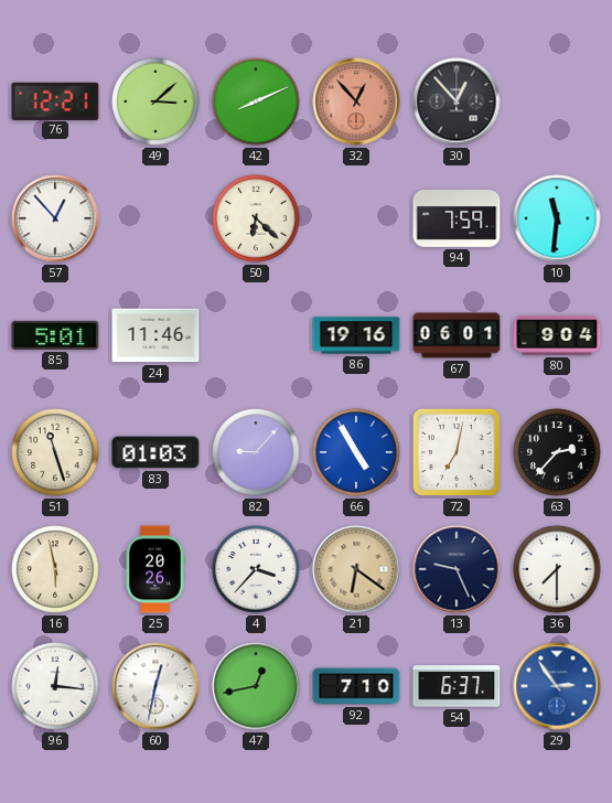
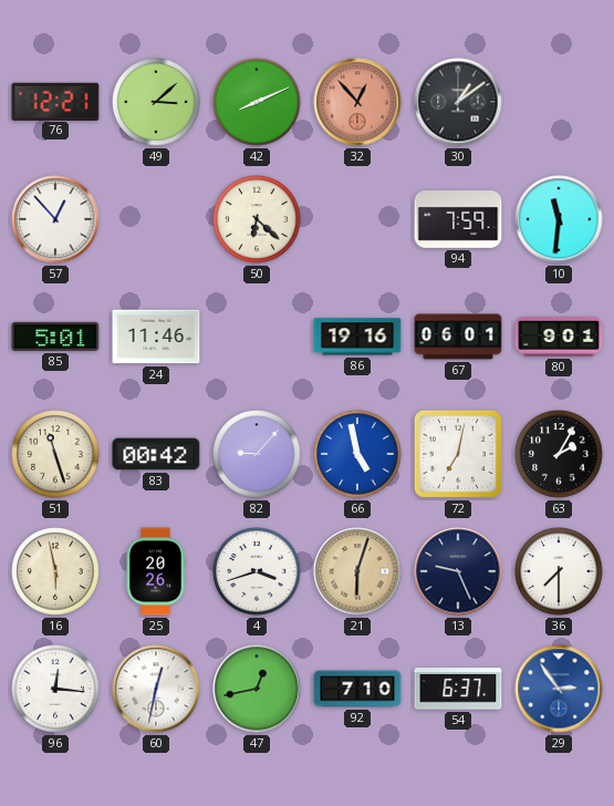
30: 12:53 -> 1:09
80: 9:04 -> 9:01
83: 01:03 -> 00:42
66: 4:55 -> 4:58
63: 2:37 -> 2:05
4: 3:37 -> 3:42
21: 6:21 -> 6:03
